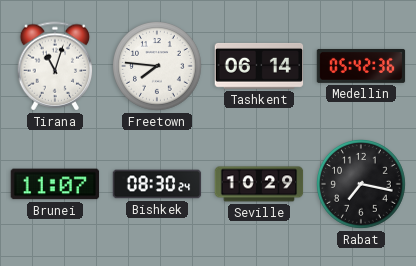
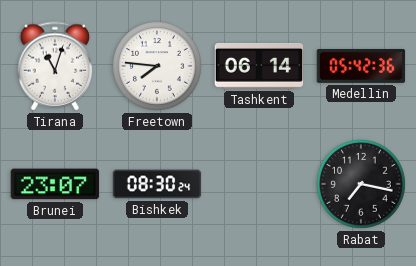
Brunei: 11:07 -> 23:07
Seville: 10:29 -> none
